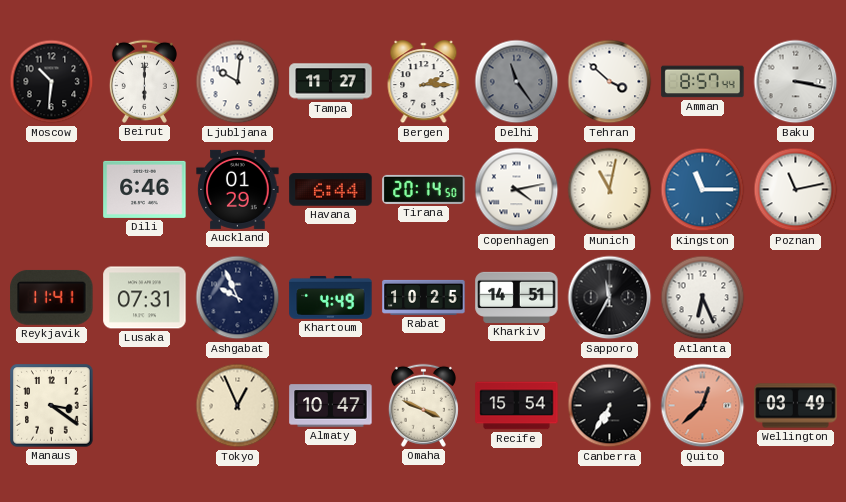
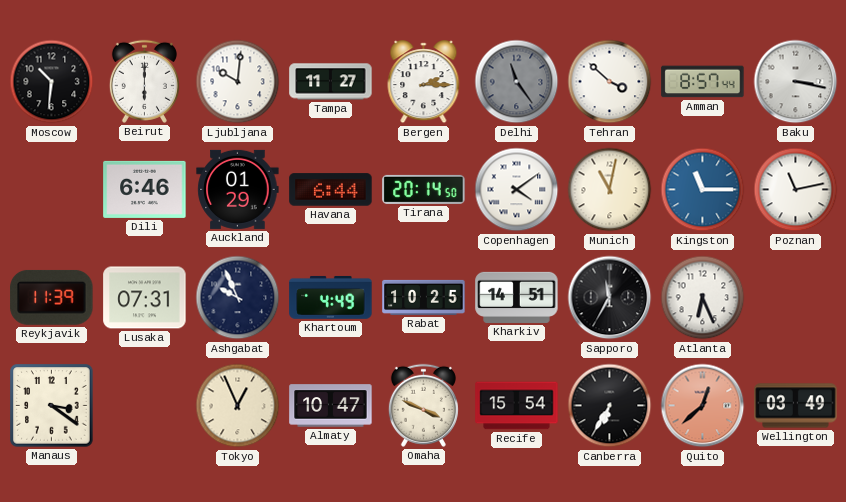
Copenhagen: 4:13 -> 4:09
Reykjavik: 11:41 -> 11:39
